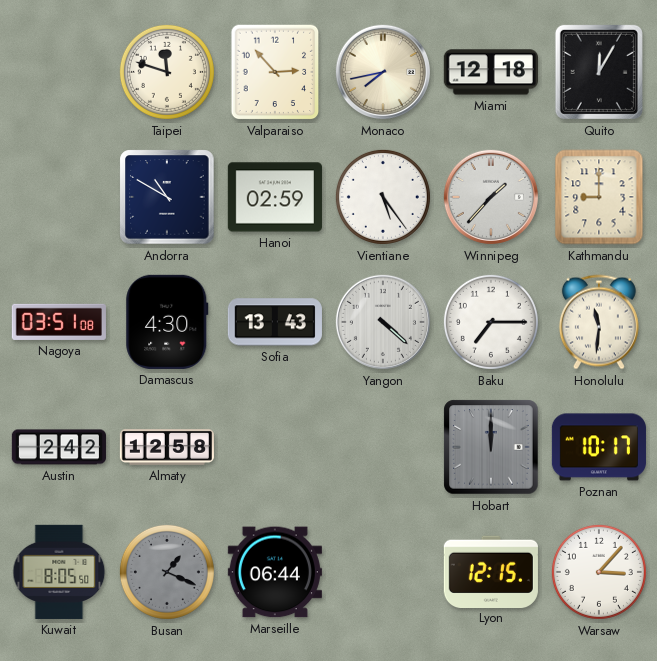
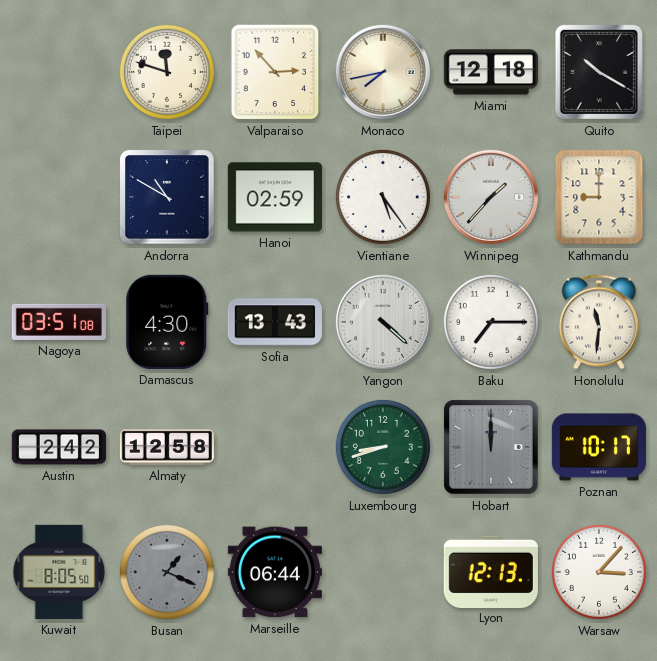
Quito: 12:05 -> 10:20
Luxembourg: none -> 8:42
Lyon: 12:15 -> 12:13
